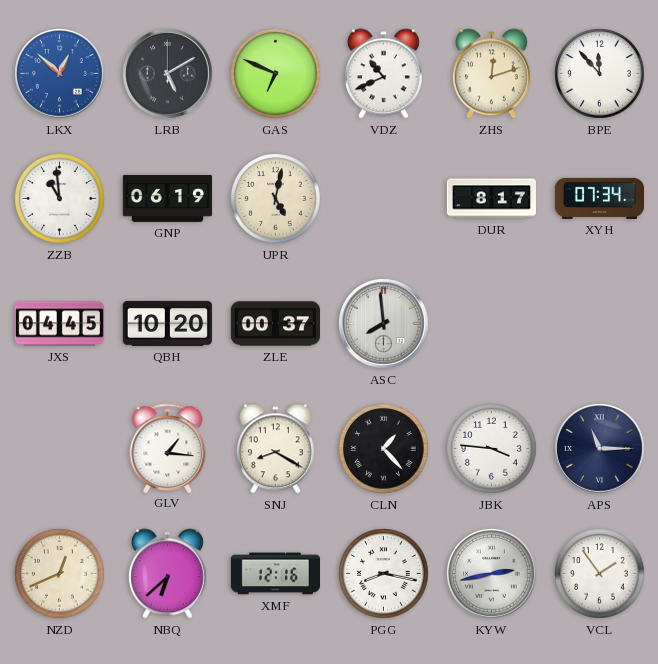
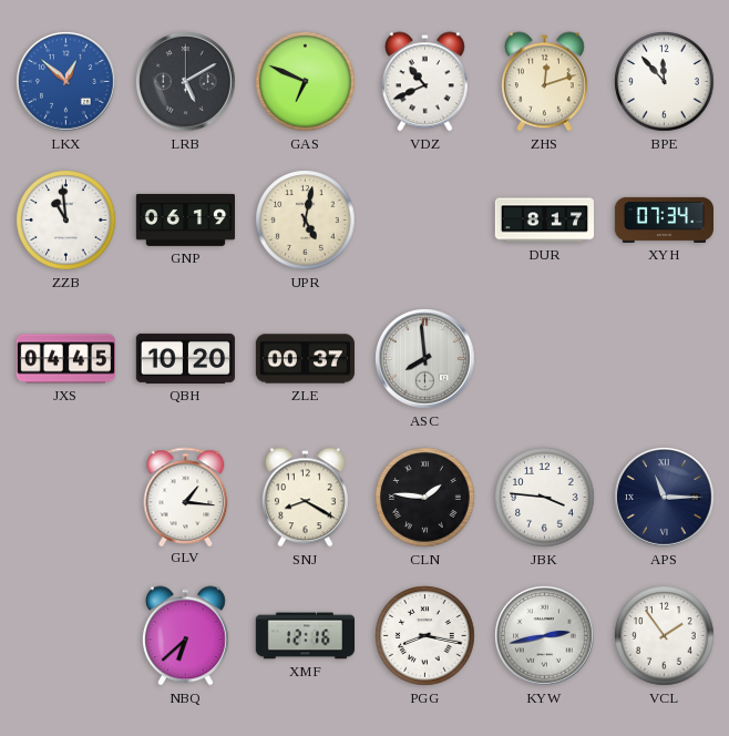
CLN: 1:23 -> 1:46
NZD: 12:41 -> none
